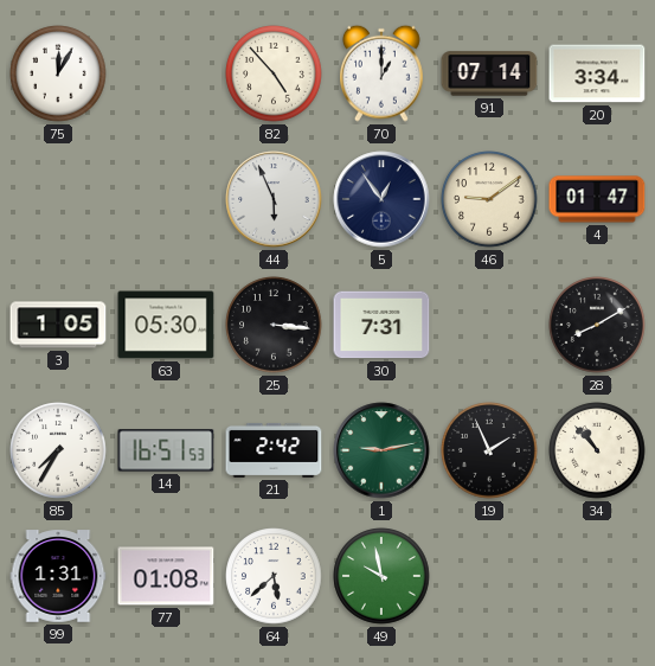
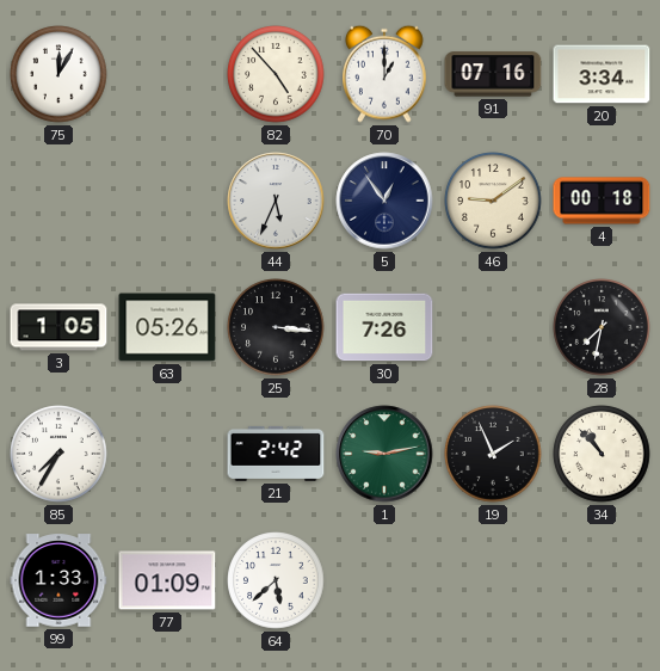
91: 07:14 -> 07:16
44: 5:56 -> 5:34
4: 01:47 -> 00:18
63: 05:30 -> 05:26
30: 7:31 -> 7:26
28: 8:10 -> 7:32
14: 16:51 -> none
99: 1:31 -> 1:33
77: 01:08 -> 01:09
49: 9:58 -> none
